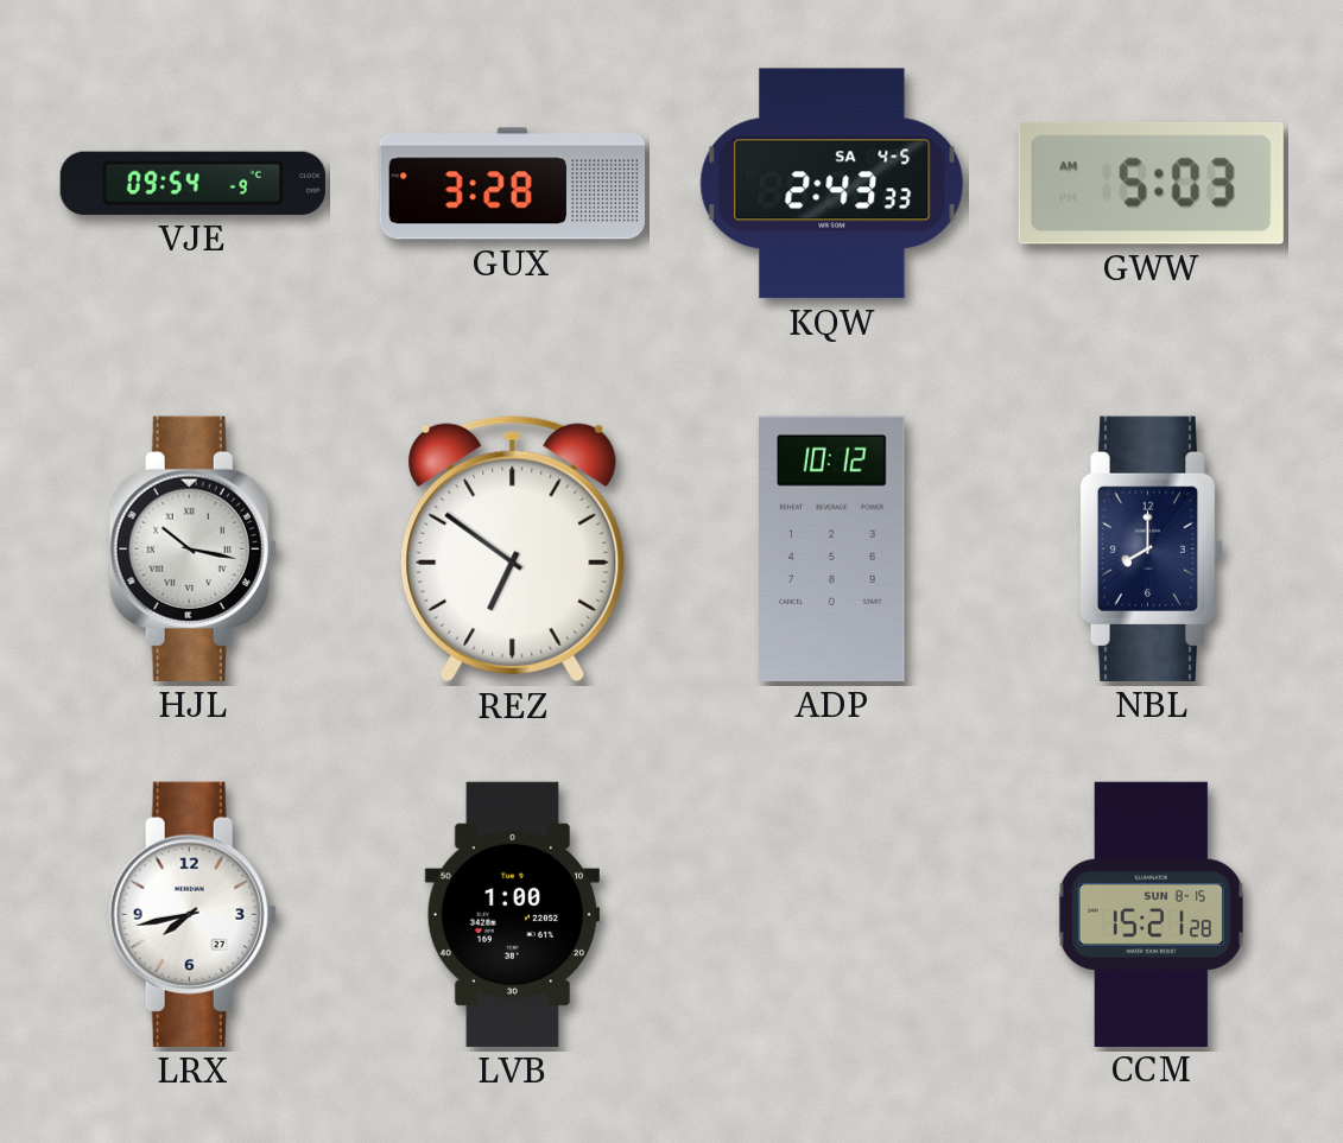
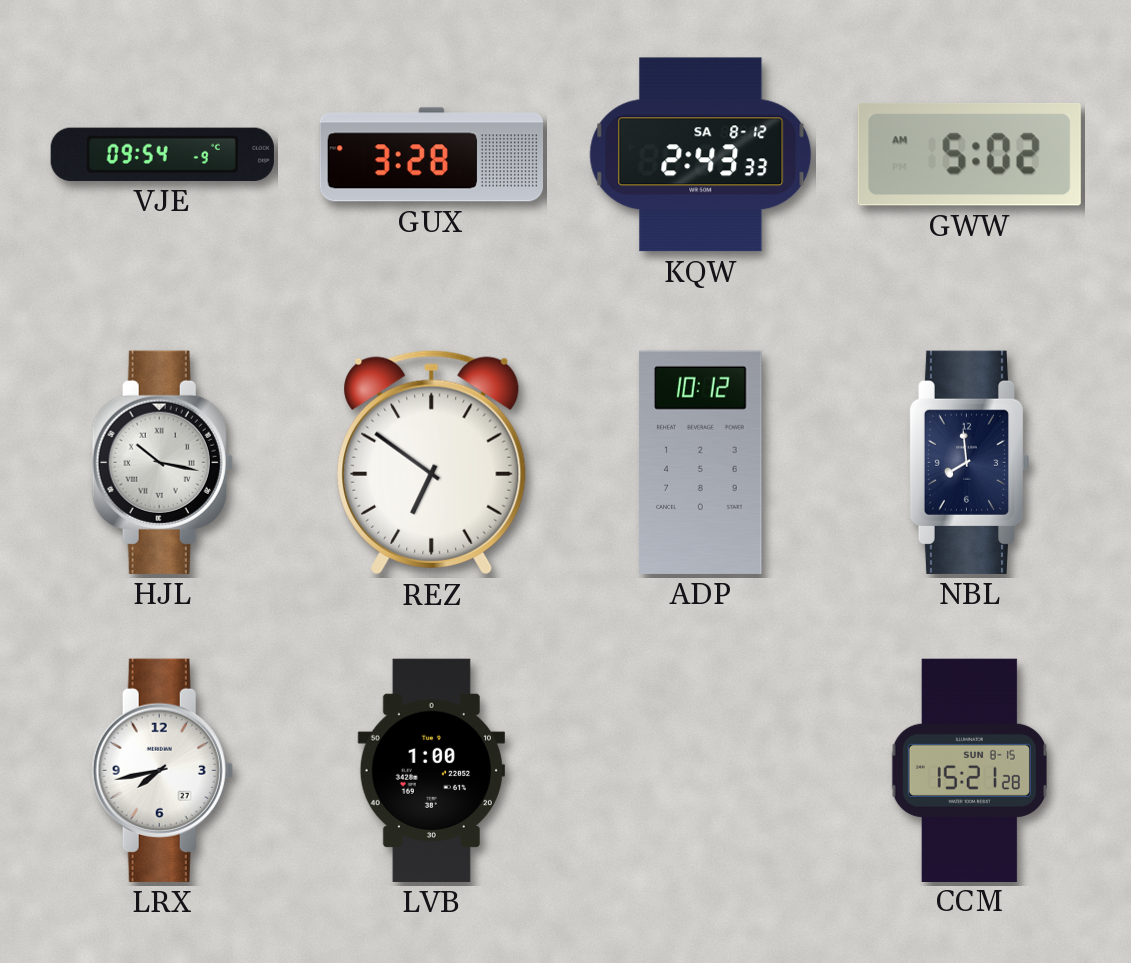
KQW date: SA 4-5 -> SA 8-12
GWW: 5:03 -> 5:02
NBL: 8:00 -> 7:59
